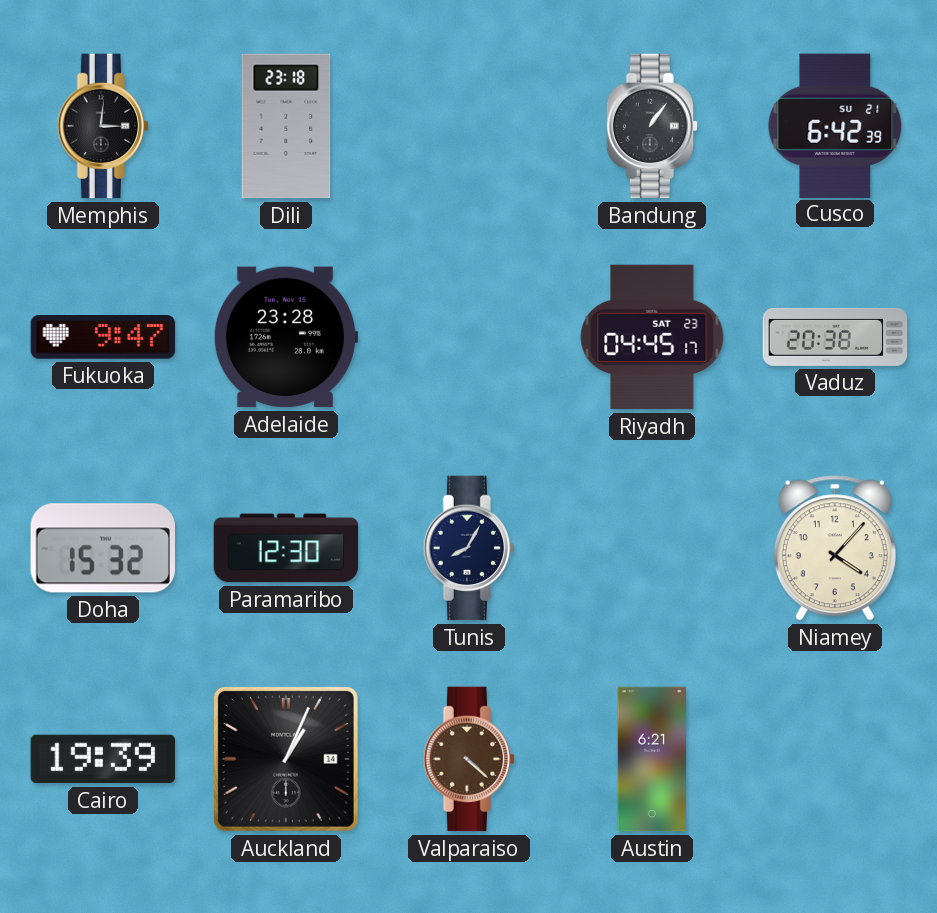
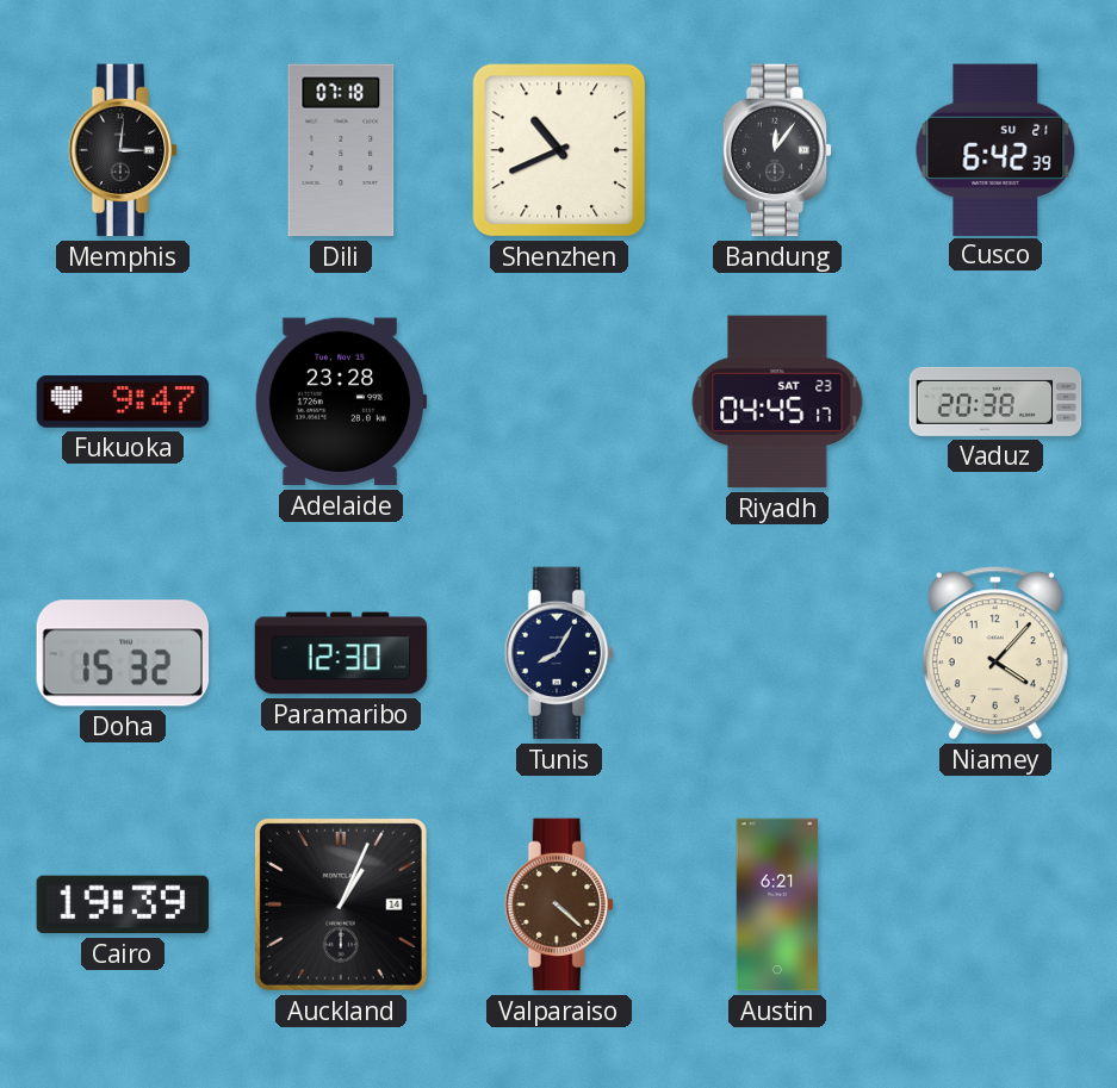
Dili: 23:18 -> 07:18
Shenzhen: none -> 10:41
Bandung: 1:06 -> 12:06
